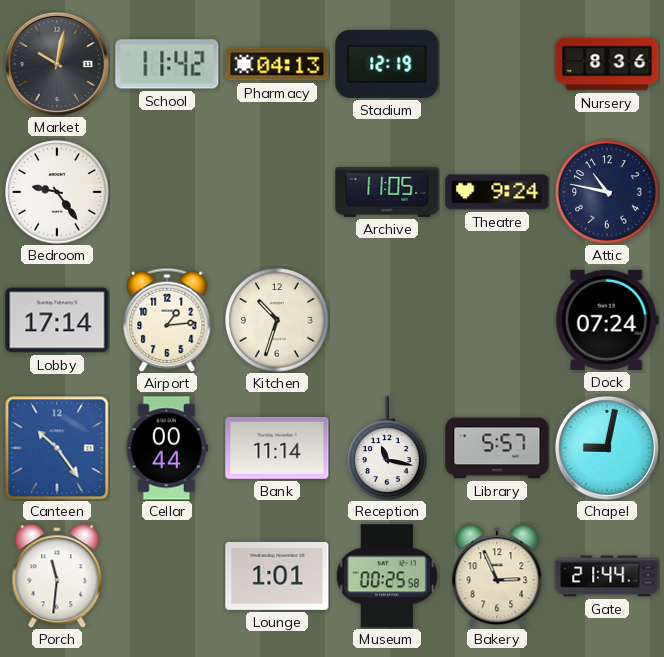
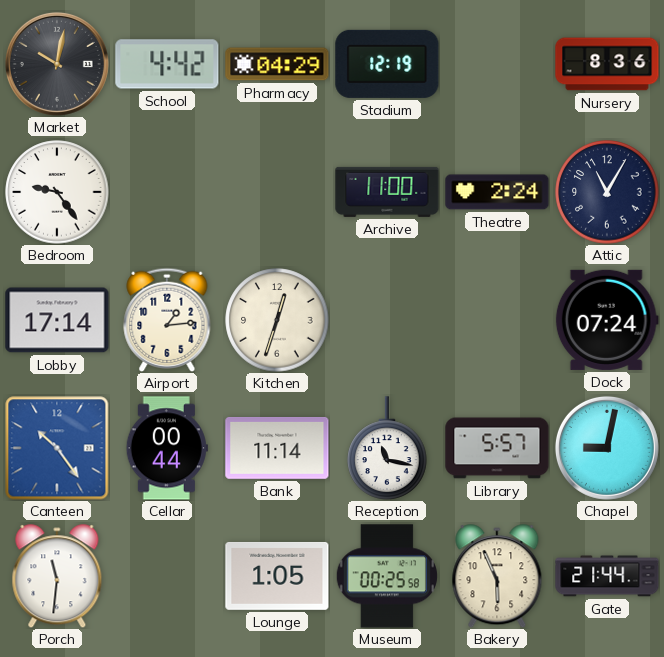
School: 11:42 -> 4:42
Pharmacy: 04:13 -> 04:29
Archive: 11:05 -> 11:00
Theatre: 9:24 -> 2:24
Attic: 10:47 -> 11:05
Kitchen: 10:33 -> 12:33
Lounge: 1:01 -> 1:05
Bakery: 2:56 -> 5:56
